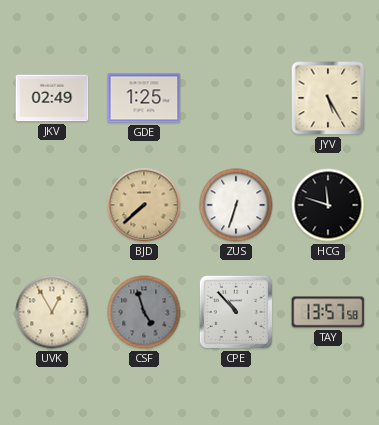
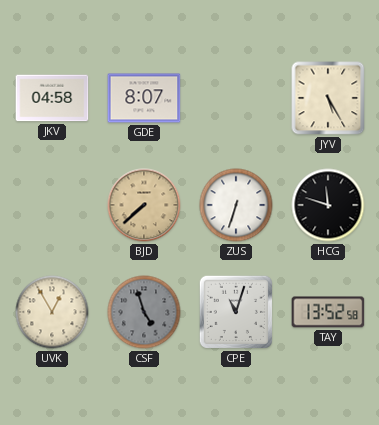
JKV: 02:49 -> 04:58
GDE: 1:25 -> 8:07
CPE: 10:53 -> 11:03
TAY: 13:57 -> 13:52
